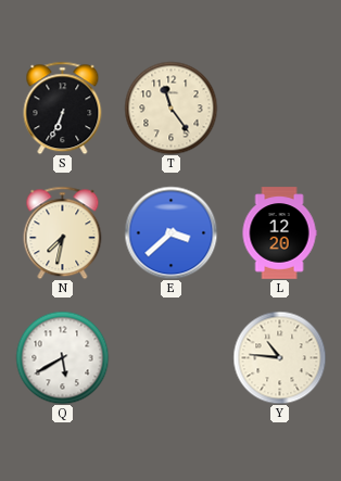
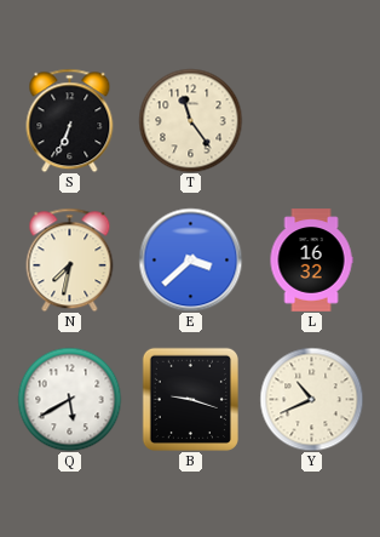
L: 12:20 -> 16:32
B: none -> 9:18
Y: 10:46 -> 10:41
